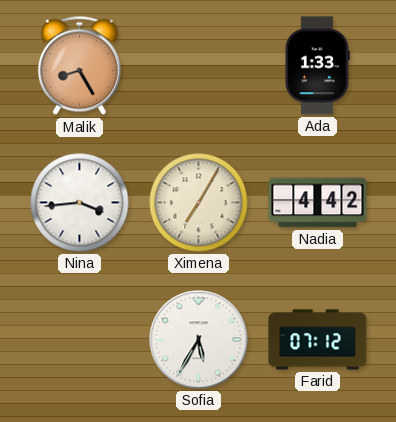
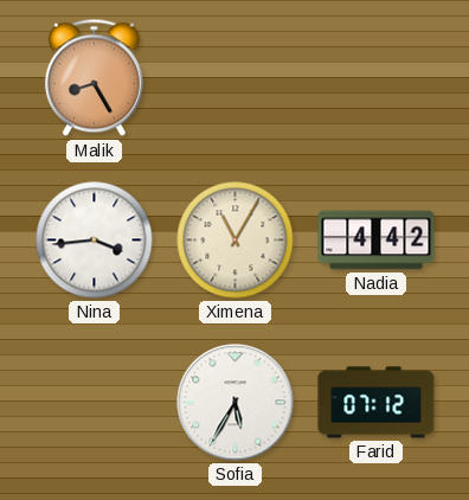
Ada: 1:33 -> none
Ximena: 7:05 -> 11:05
